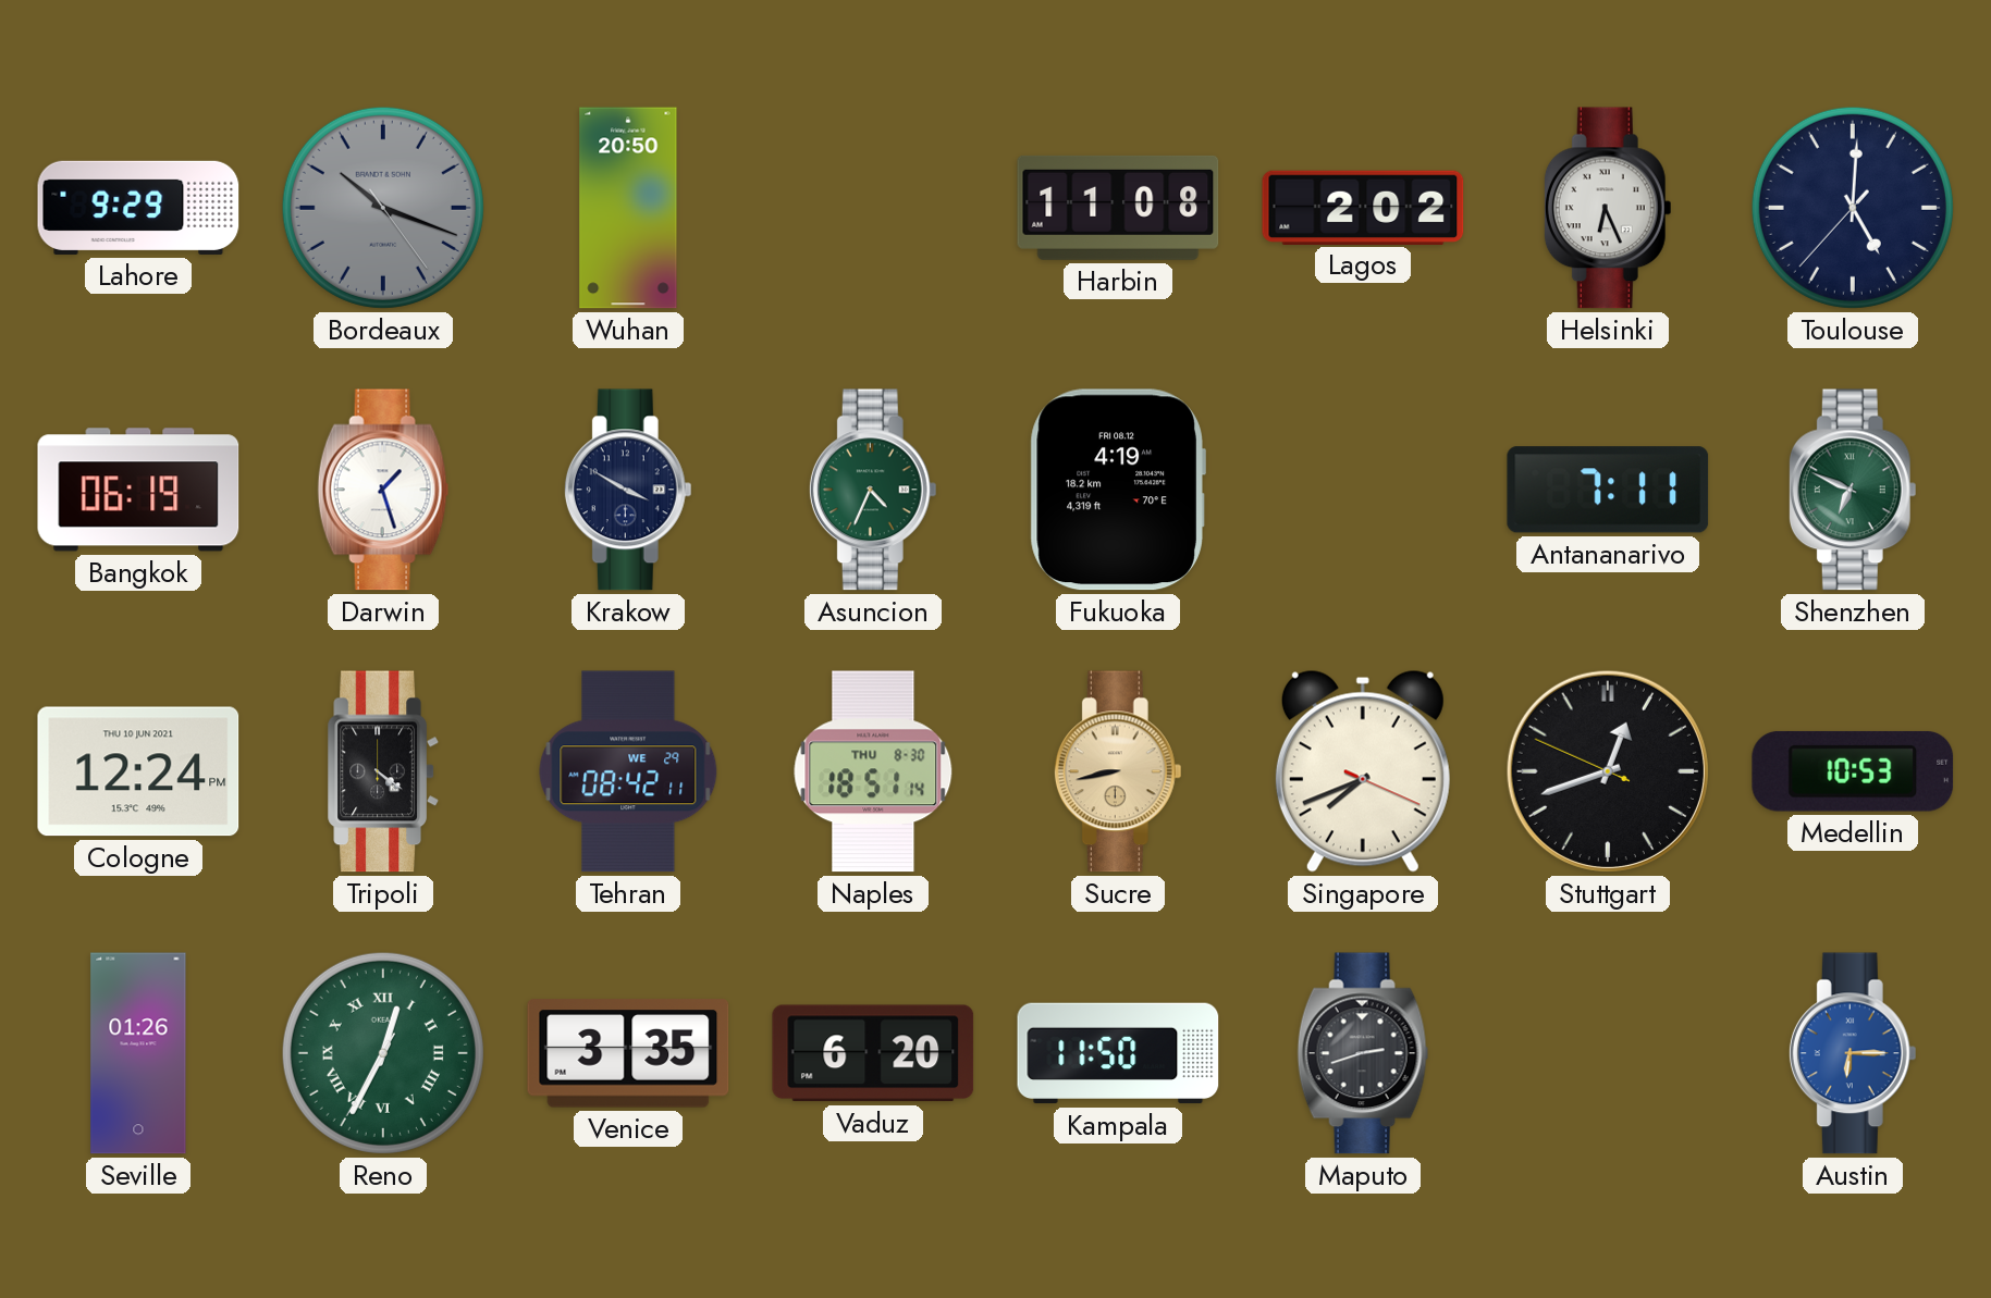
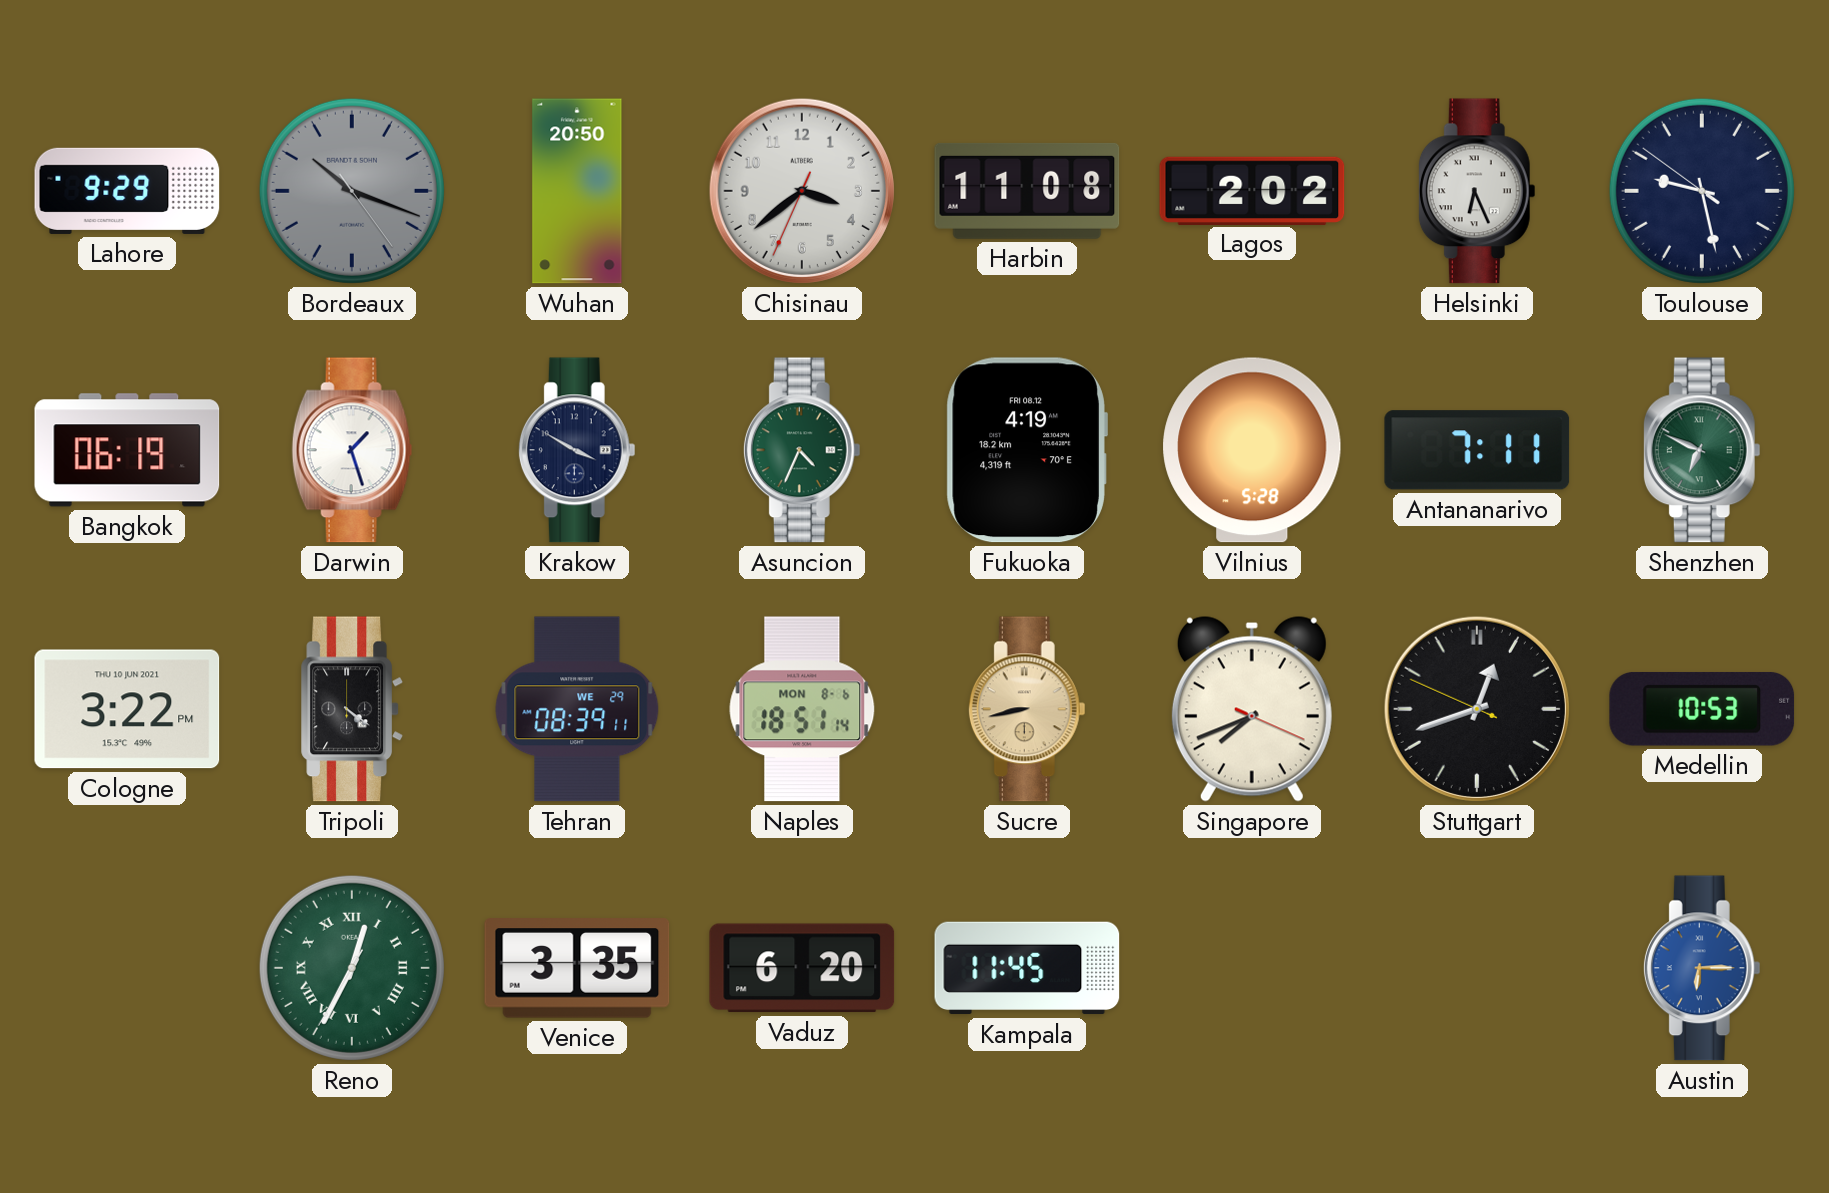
Chisinau: none -> 3:38
Toulouse: 5:00 -> 9:27
Vilnius: none -> 5:28
Cologne: 12:24 -> 3:22
Tehran: 08:42 -> 08:39
Naples date: THU 8-30 -> MON 8-6
Seville: 01:26 -> none
Kampala: 11:50 -> 11:45
Maputo: 2:42 -> none
